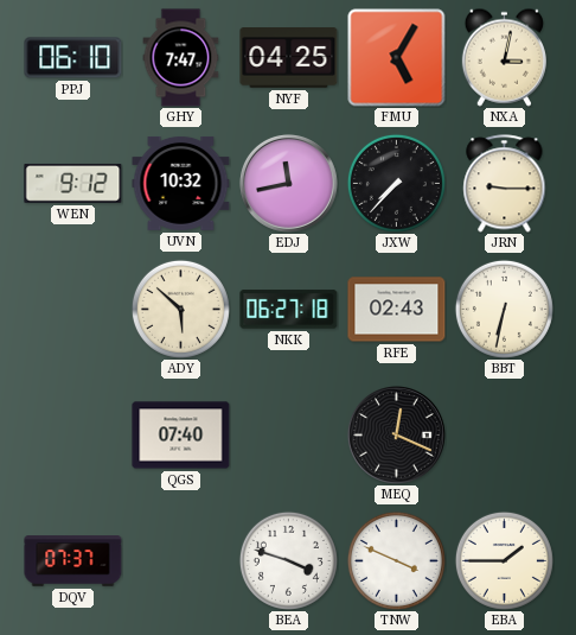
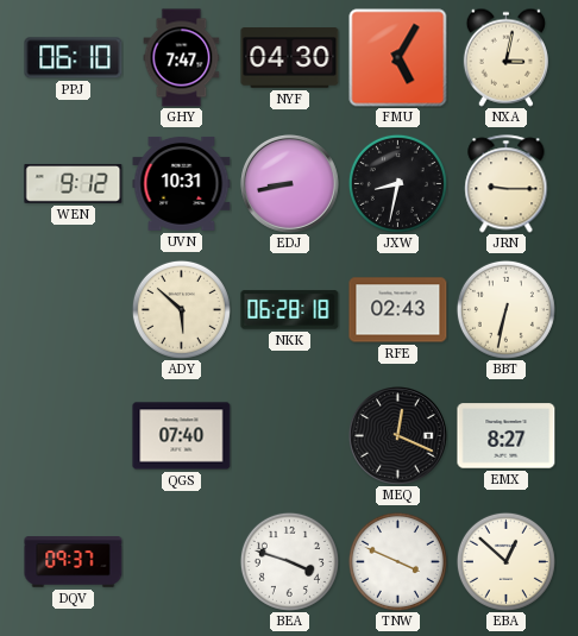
NYF: 04:25 -> 04:30
UVN: 10:32 -> 10:31
EDJ: 11:43 -> 8:43
JXW: 7:37 -> 8:32
NKK: 06:27 -> 06:28
EMX: none -> 8:27
DQV: 07:37 -> 09:37
EBA: 1:45 -> 12:52
